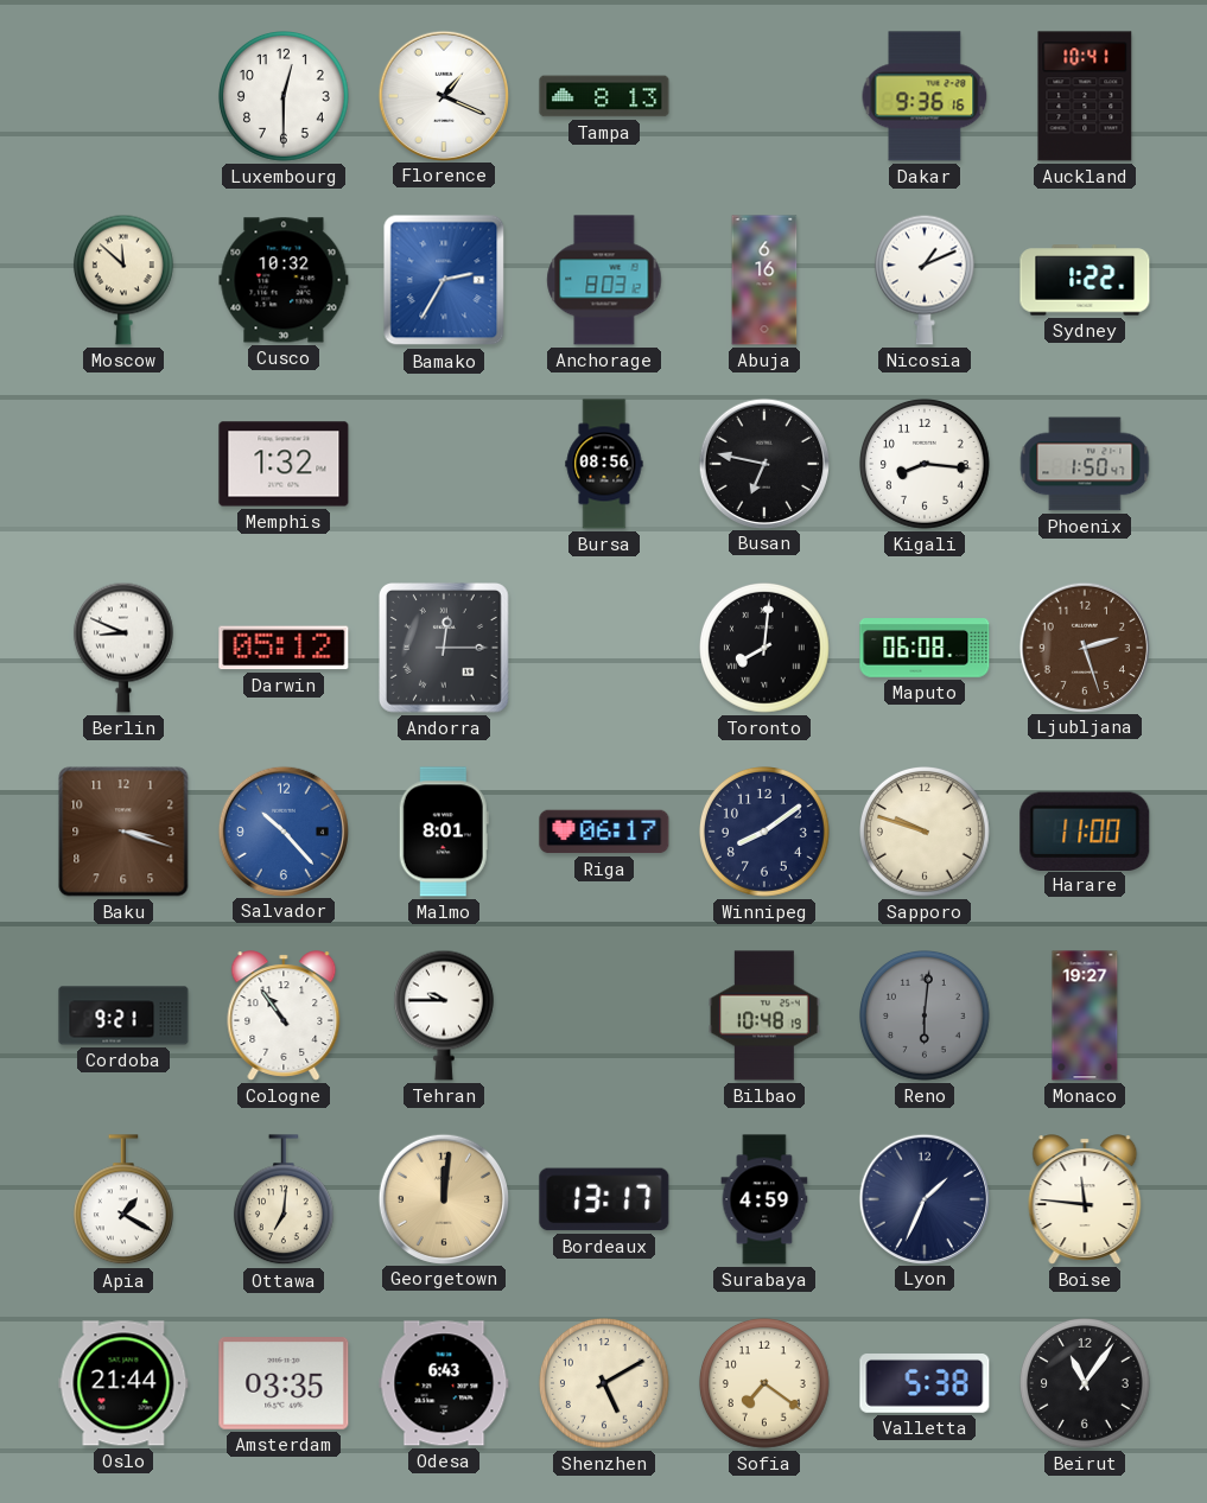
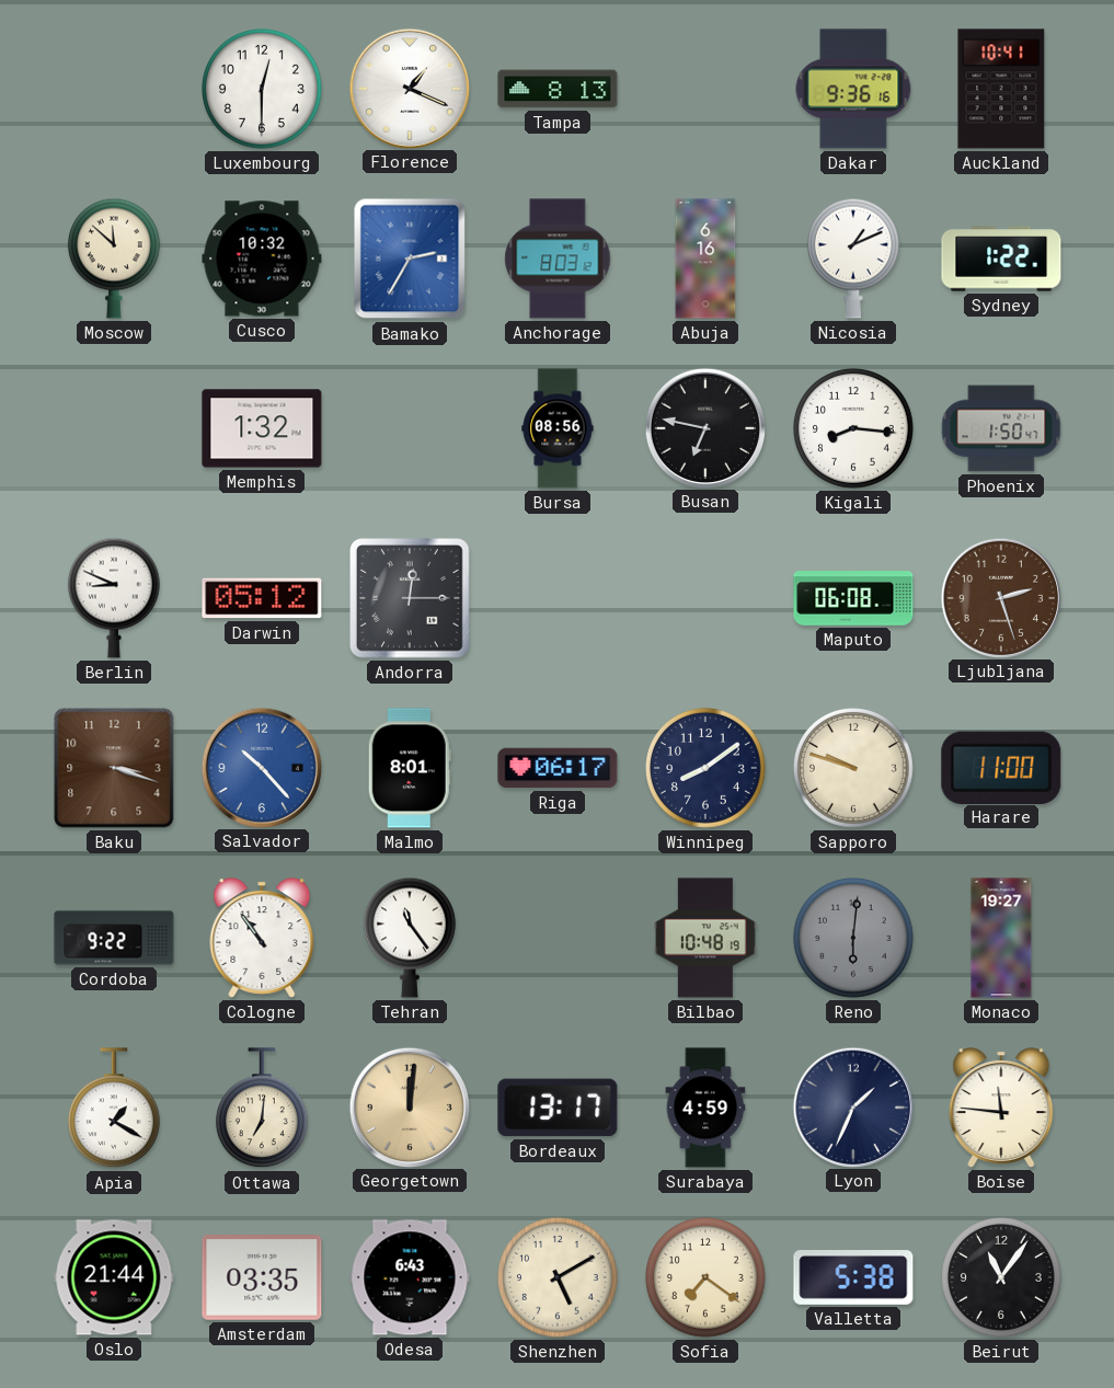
Toronto: 8:01 -> none
Cordoba: 9:21 -> 9:22
Tehran: 9:45 -> 11:24
